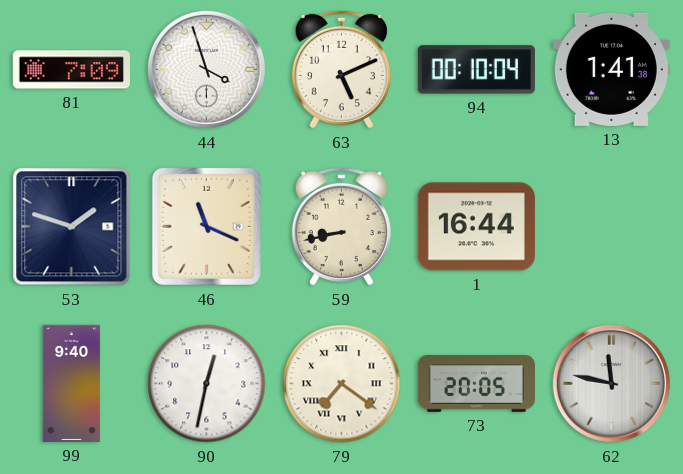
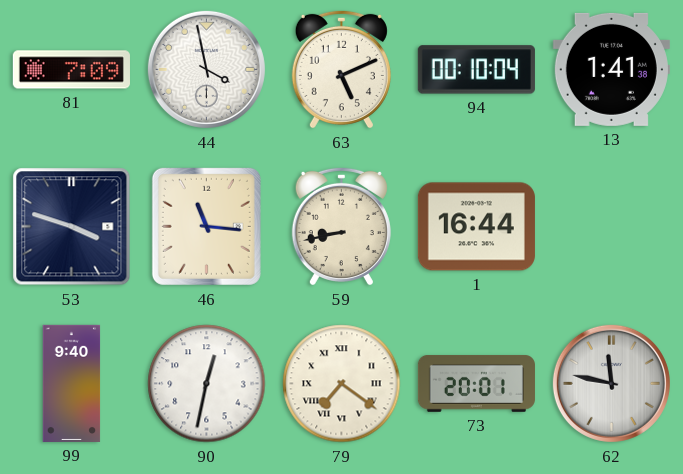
44: 3:57 -> 3:58
53: 1:48 -> 3:48
46: 11:19 -> 11:16
73: 20:05 -> 20:01
